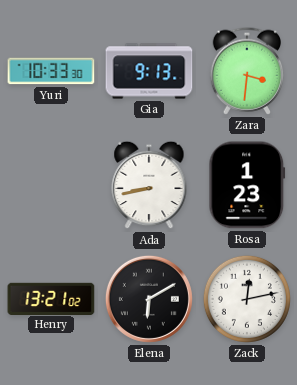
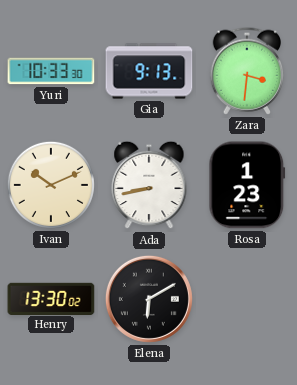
Ivan: none -> 10:11
Henry: 13:21 -> 13:30
Zack: 12:13 -> none
